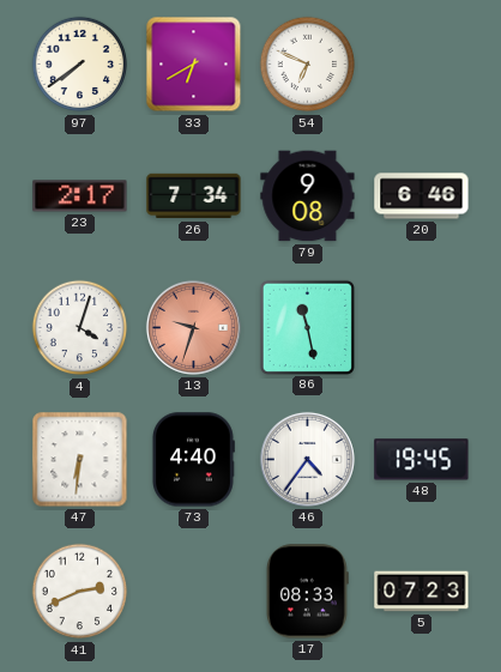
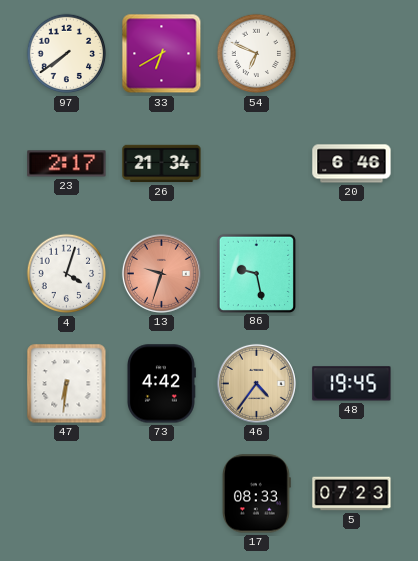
26: 7:34 -> 21:34
79: 9:08 -> none
86: 11:28 -> 9:28
73: 4:40 -> 4:42
46 dial: white -> champagne
41: 2:41 -> none
